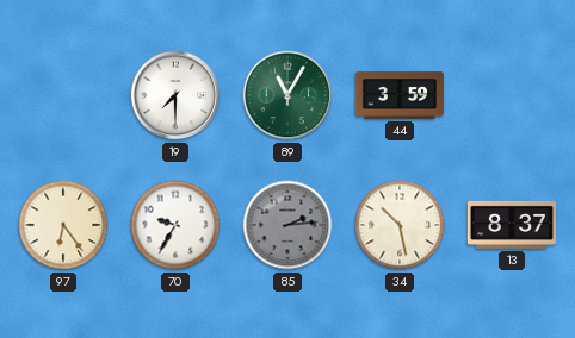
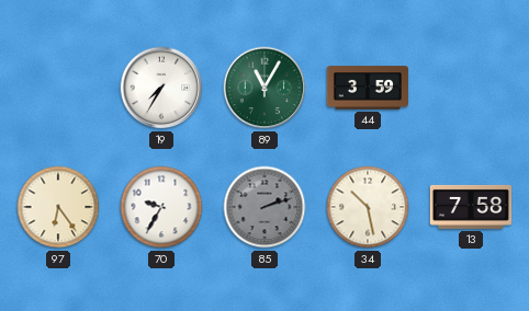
19: 7:30 -> 7:35
85: 2:14 -> 2:12
13: 8:37 -> 7:58
